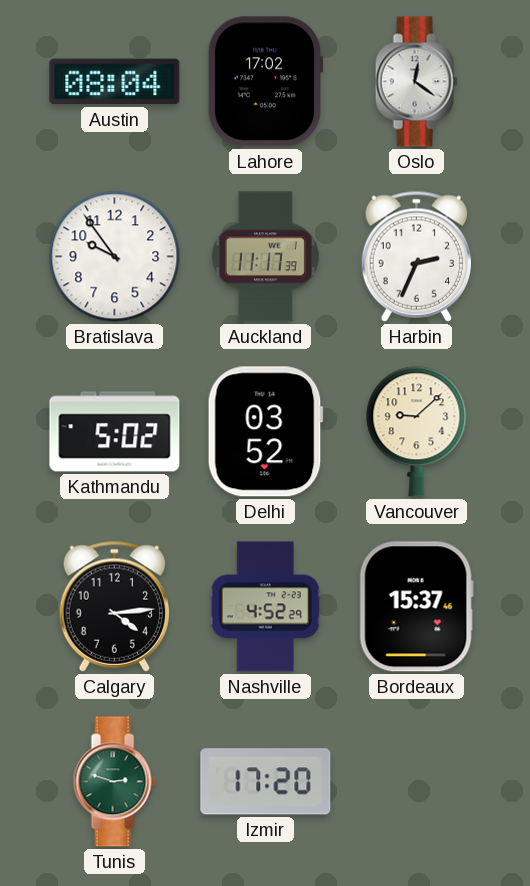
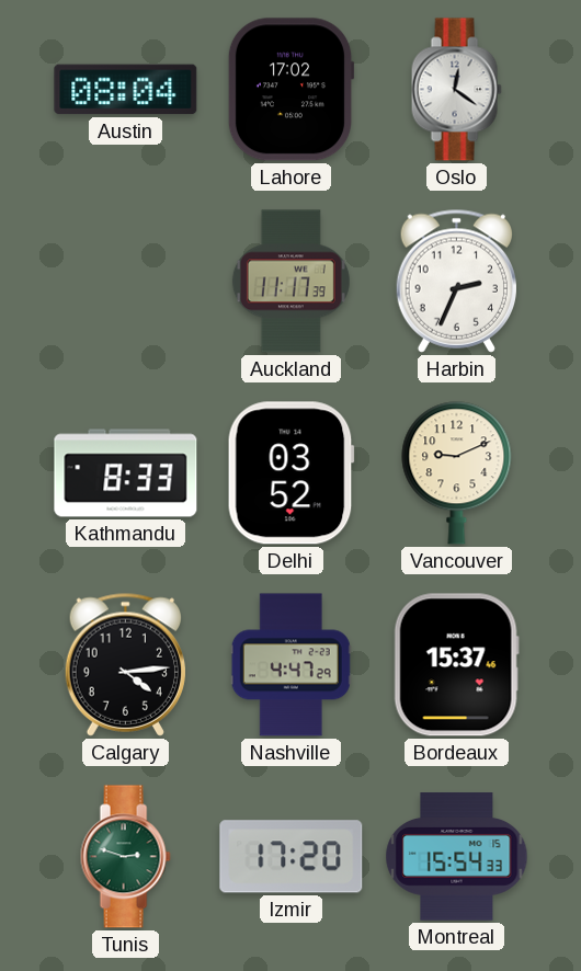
Bratislava: 9:54 -> none
Kathmandu: 5:02 -> 8:33
Vancouver: 9:08 -> 9:11
Nashville: 4:52 -> 4:47
Montreal: none -> 15:54
